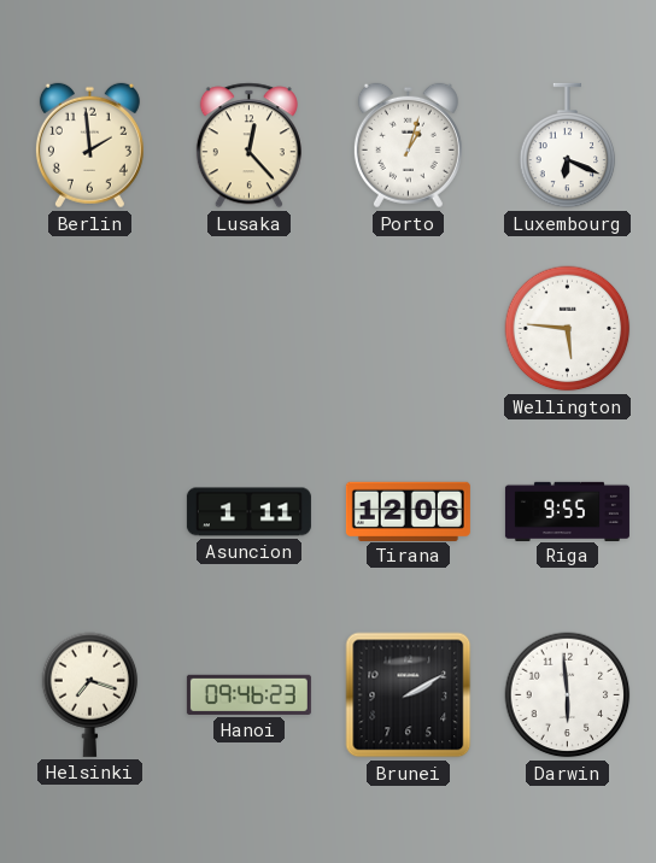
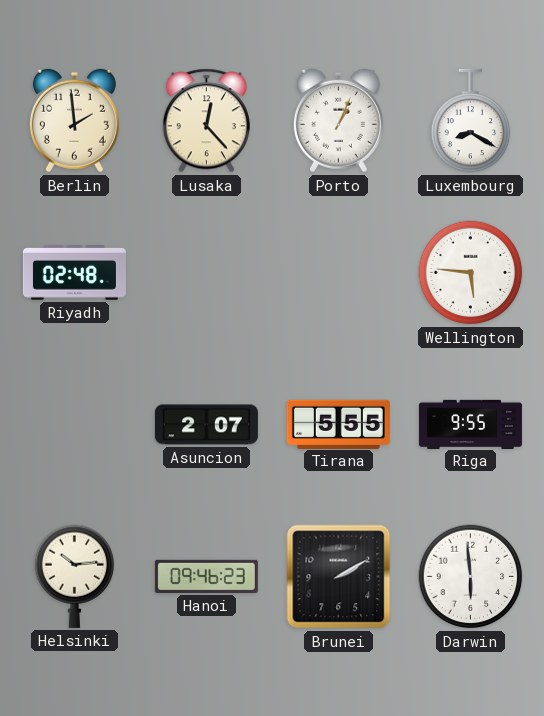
Porto: 1:03 -> 1:04
Luxembourg: 6:19 -> 8:20
Riyadh: none -> 02:48
Asuncion: 1:11 -> 2:07
Tirana: 12:06 -> 5:55
Helsinki: 7:18 -> 10:14
